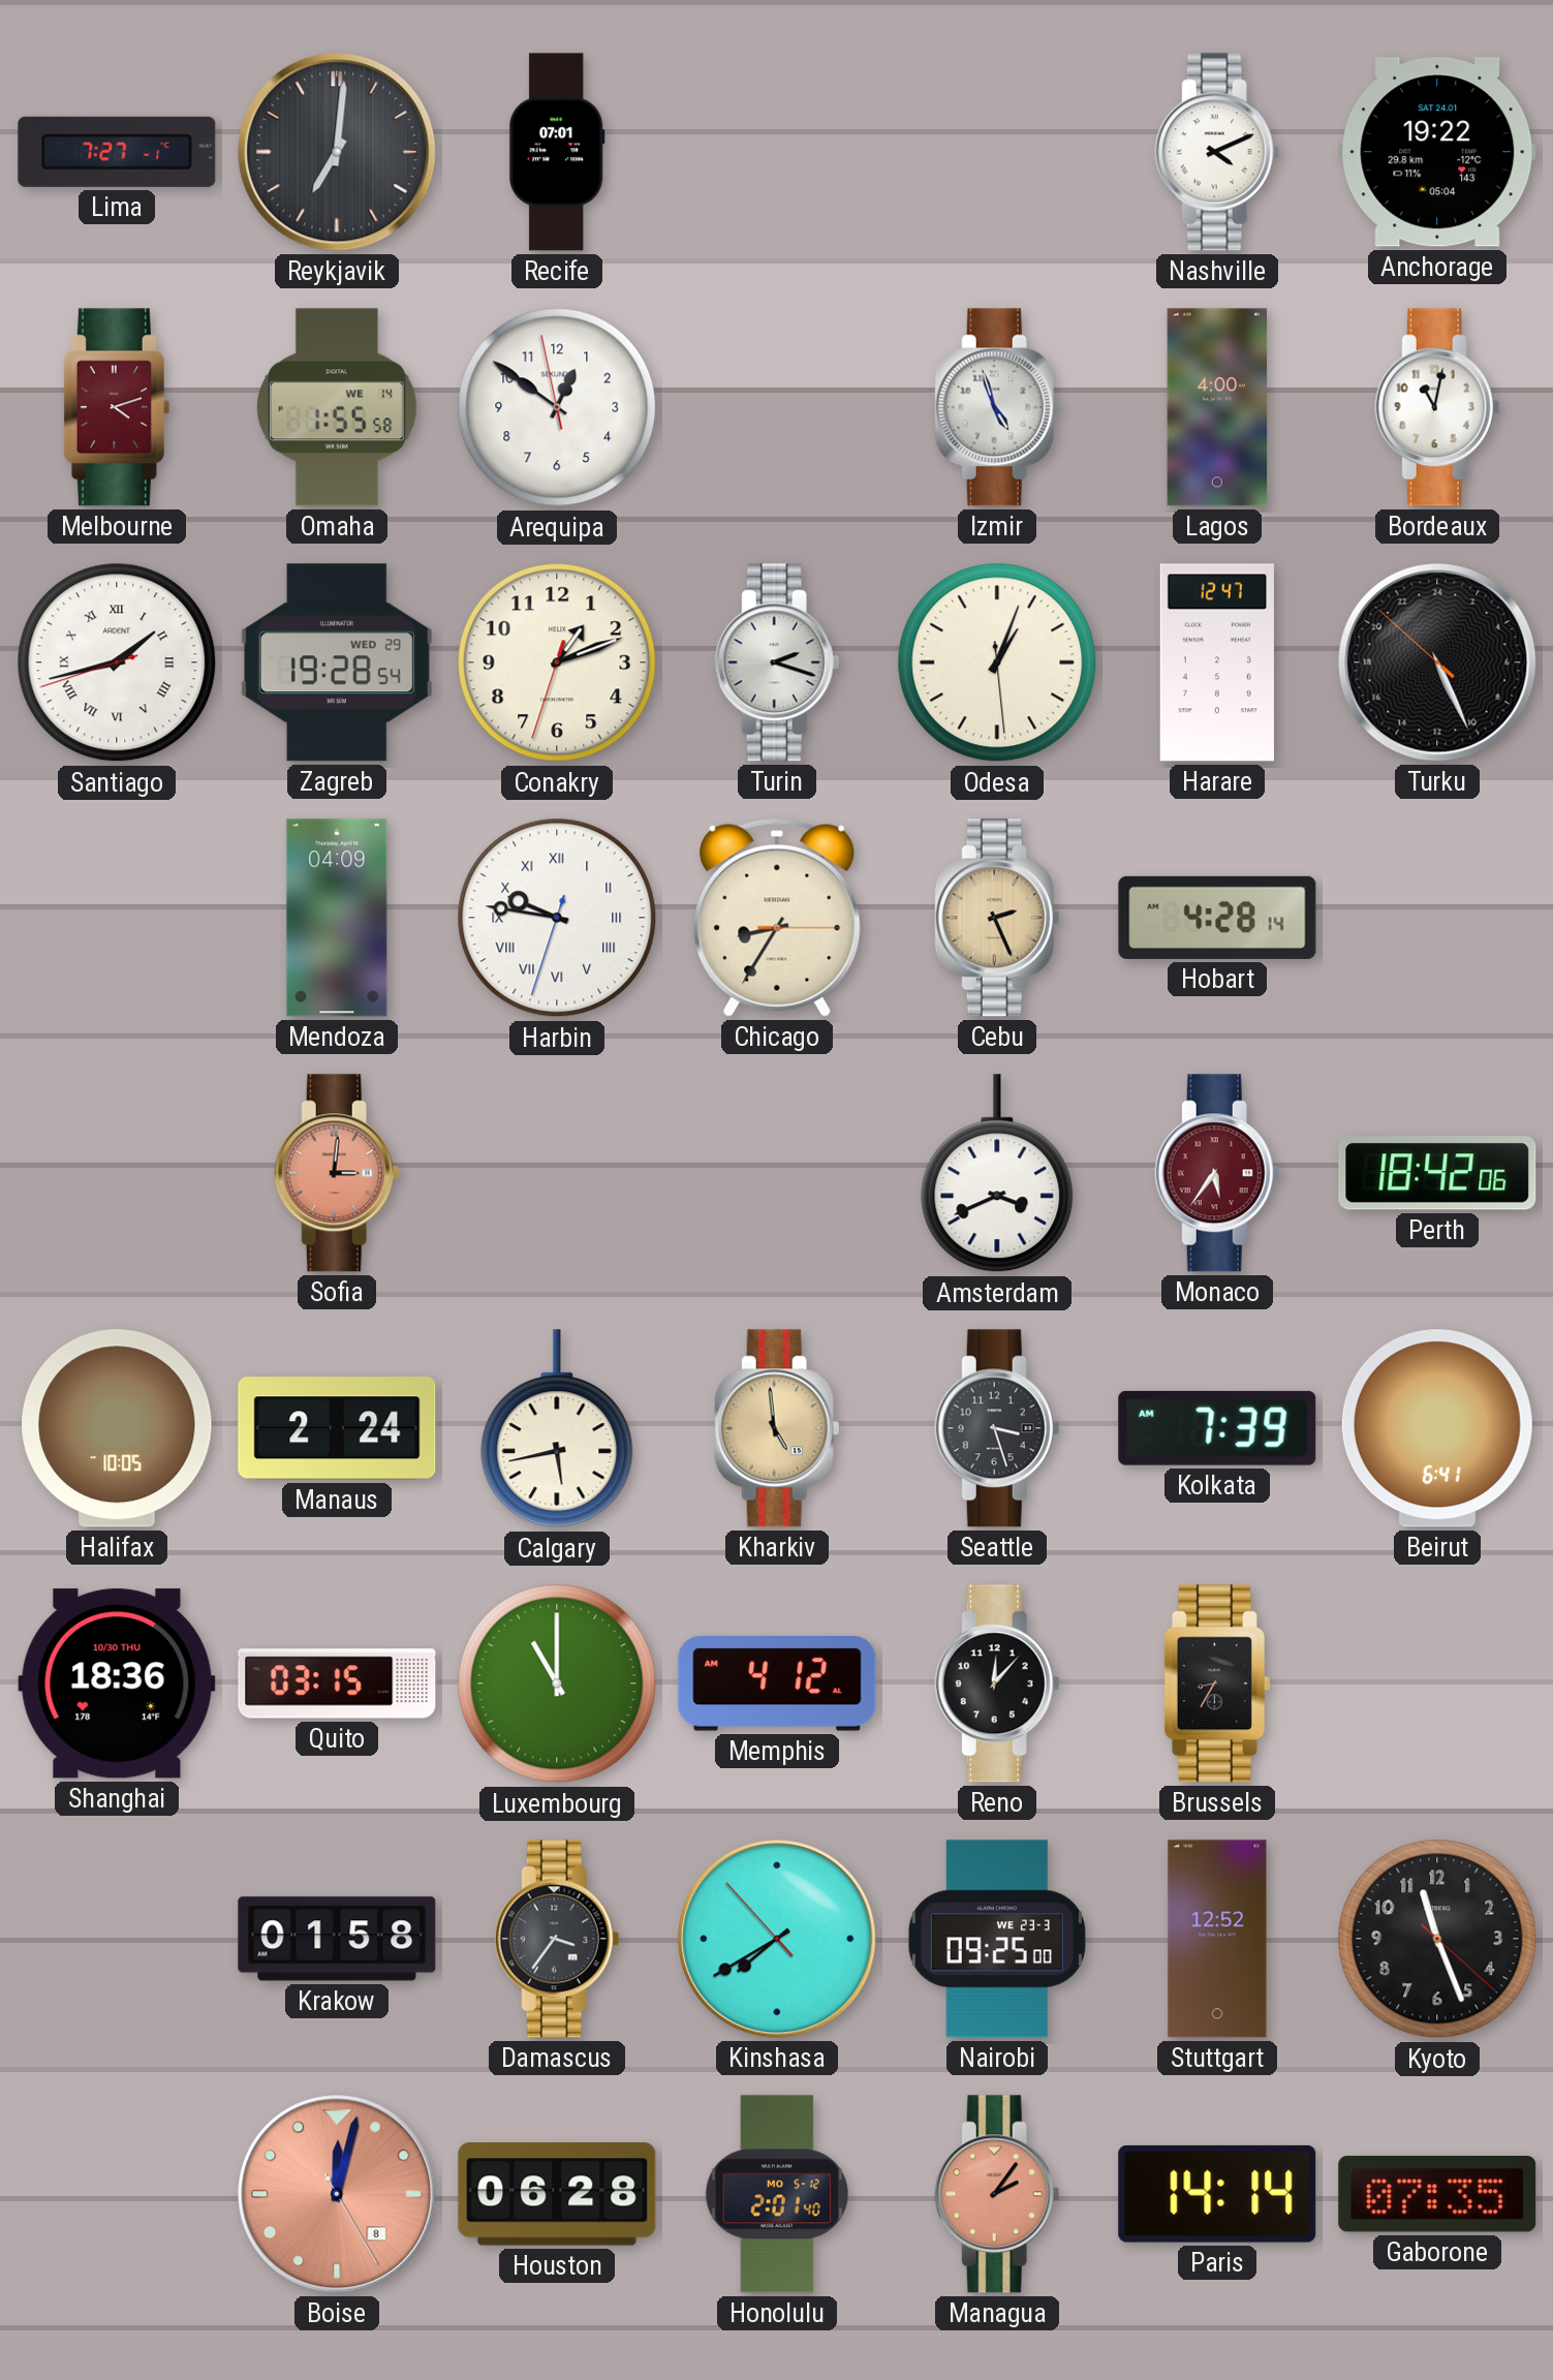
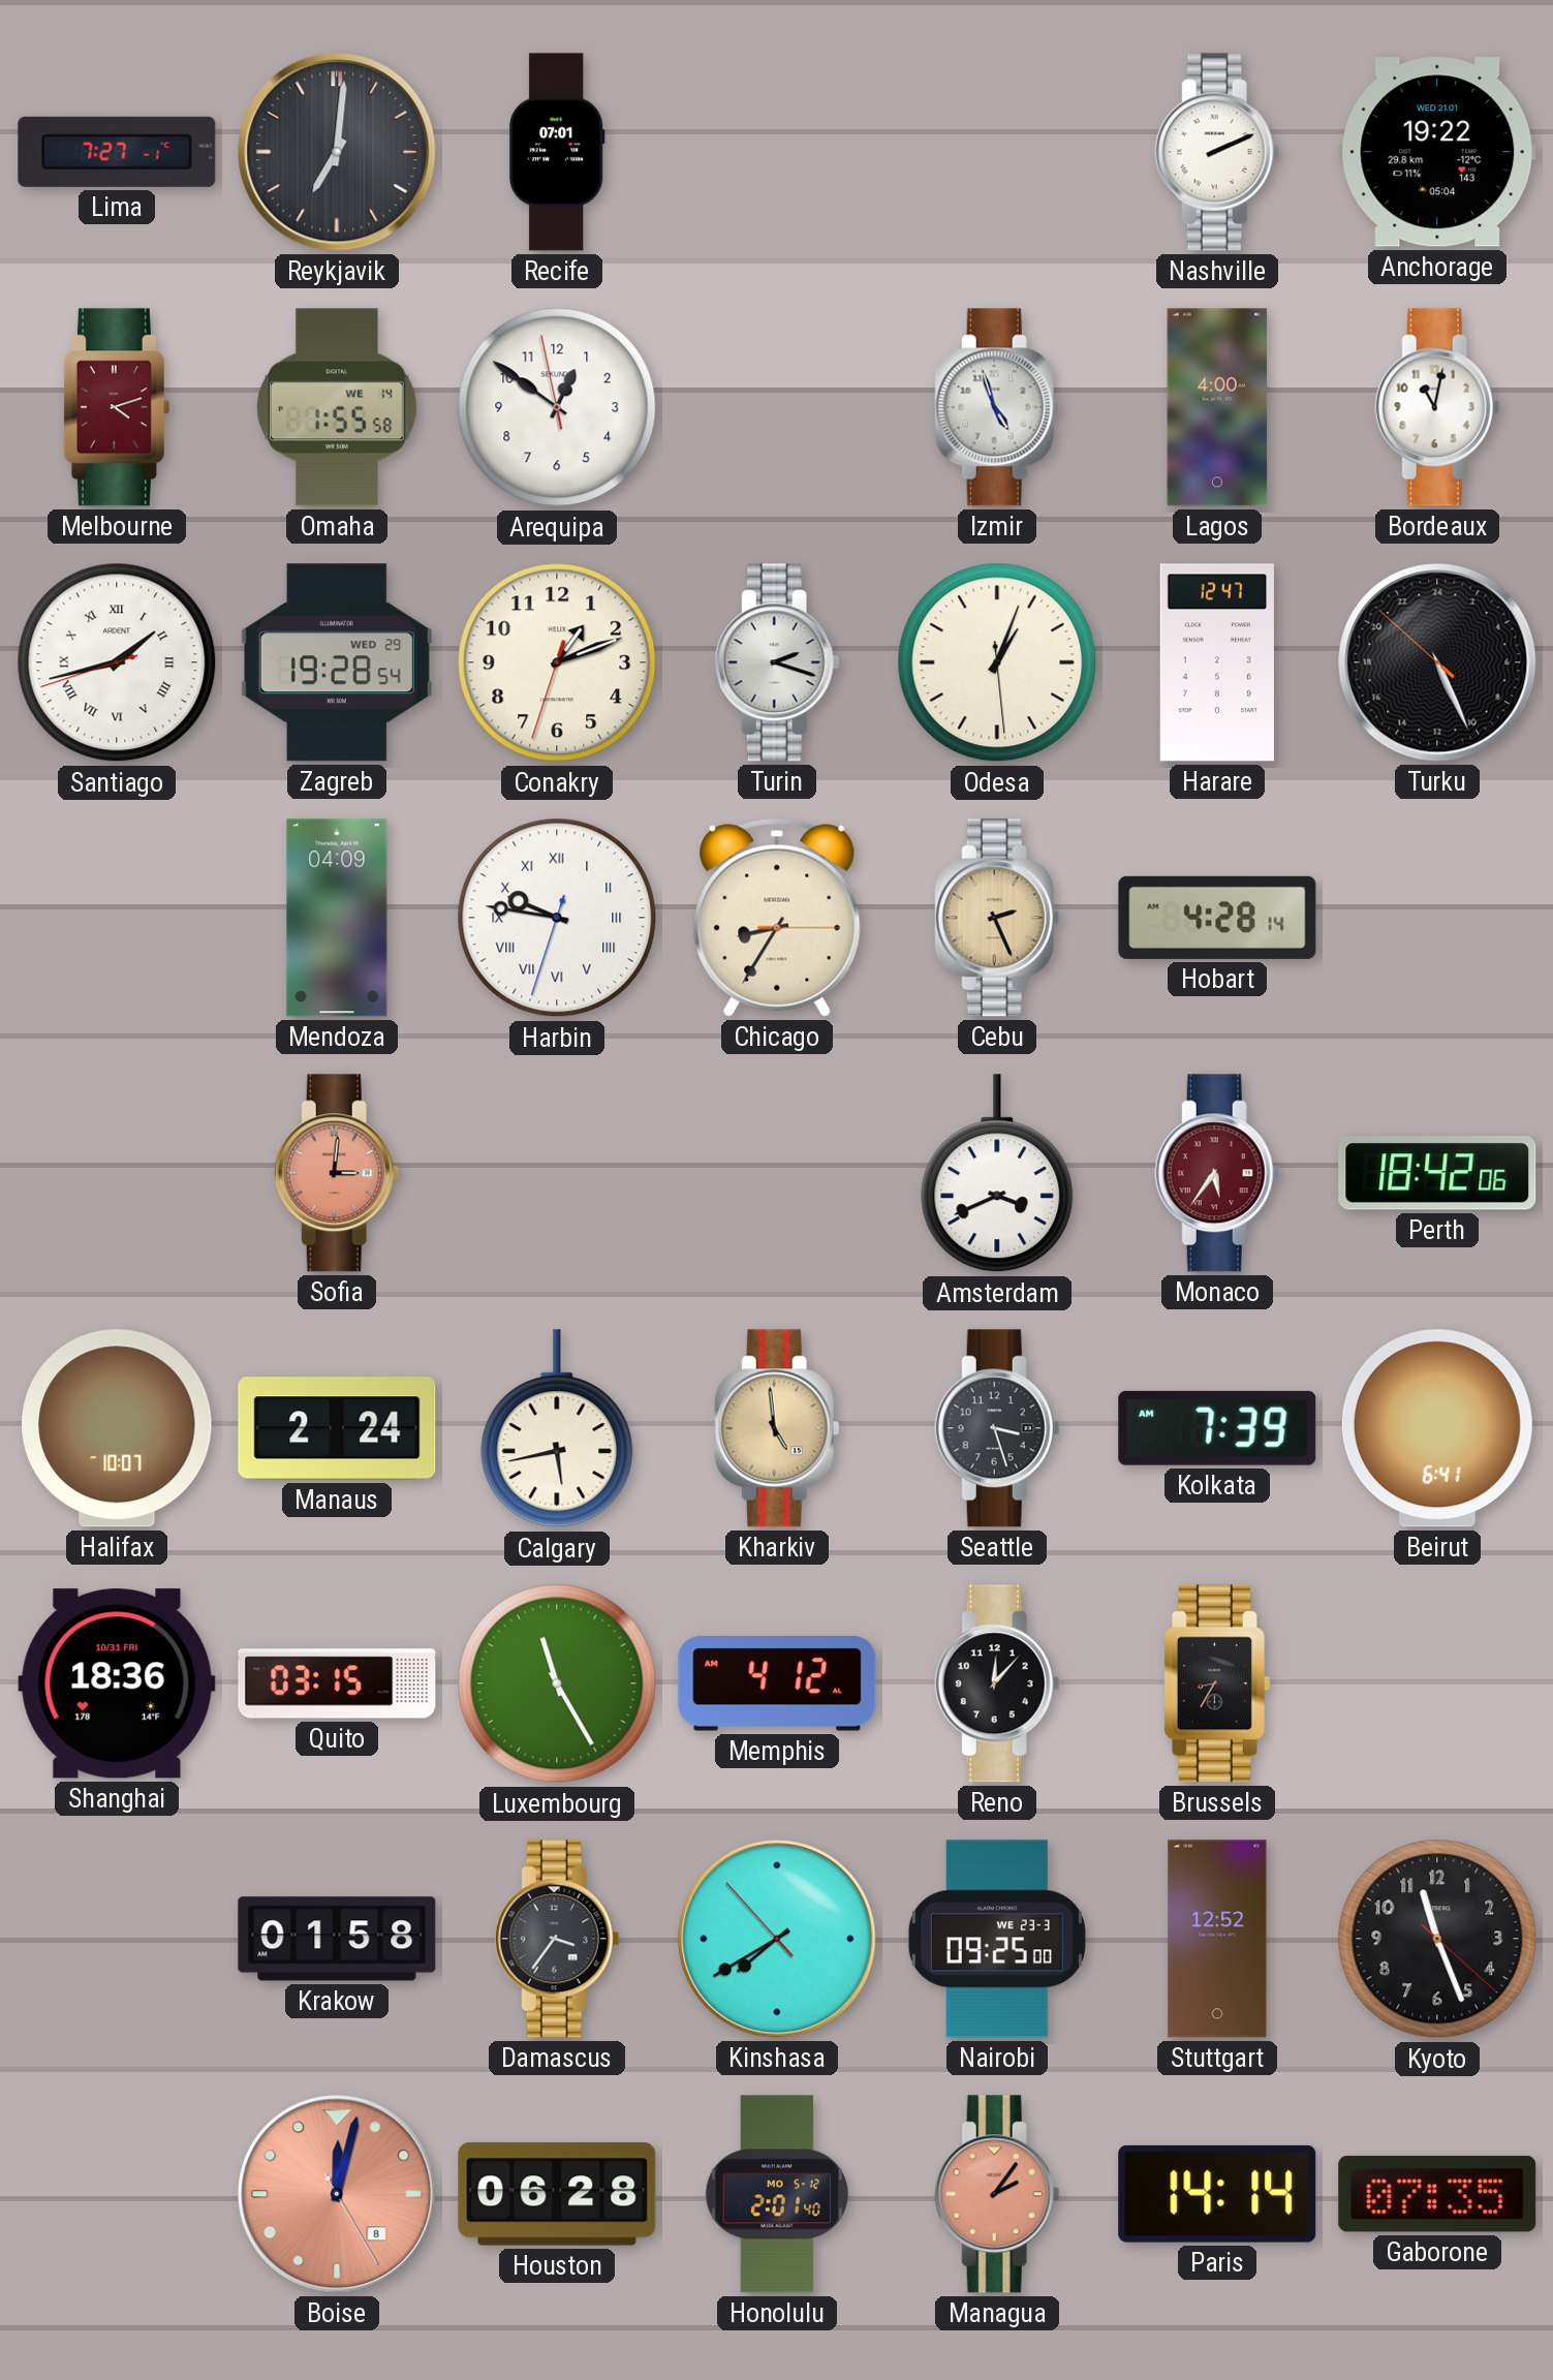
Nashville: 4:11 -> 2:11
Anchorage date: SAT 24.01 -> WED 21.01
Halifax: 10:05 -> 10:07
Shanghai date: 10/30 THU -> 10/31 FRI
Luxembourg: 11:00 -> 11:25
